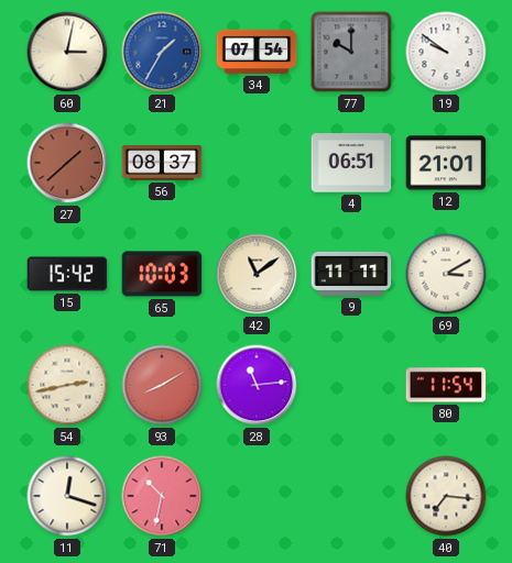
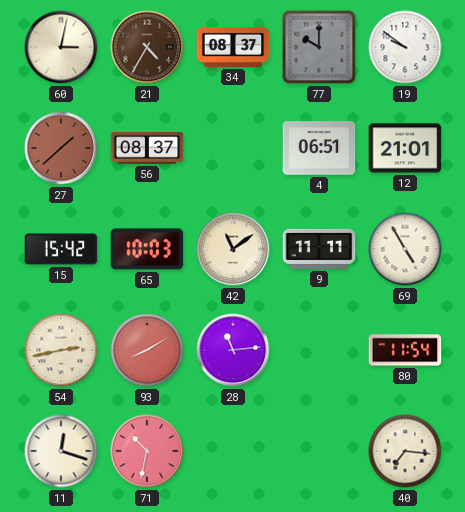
21: 1:35 -> 4:35
21 dial: blue -> brown
34: 07:54 -> 08:37
69: 3:10 -> 4:55
